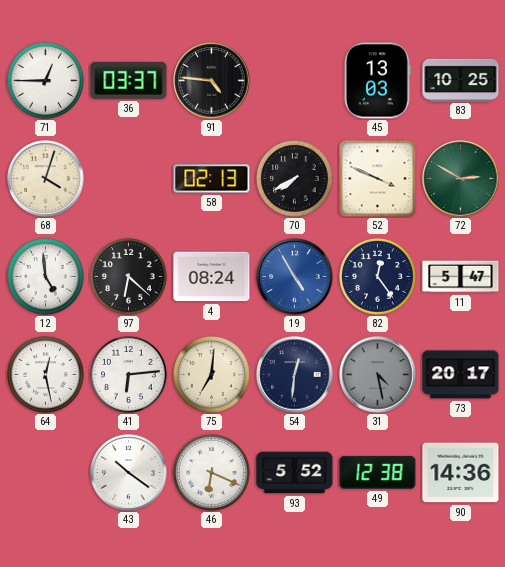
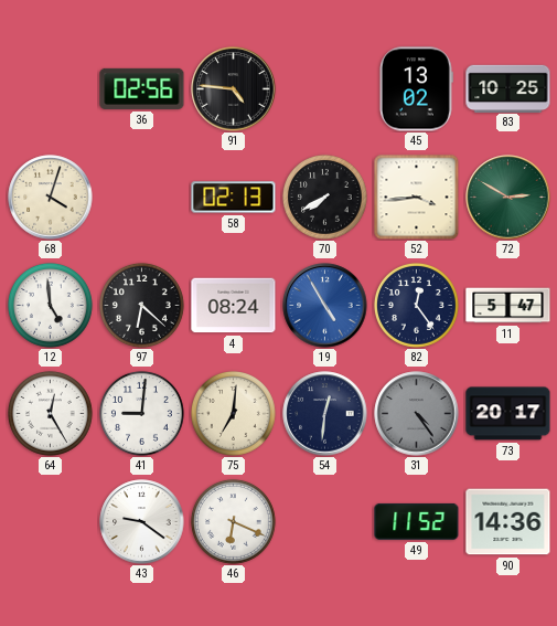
71: 12:45 -> none
36: 03:37 -> 02:56
45: 13:03 -> 13:02
52: 3:49 -> 3:44
64: 12:28 -> 12:25
41: 6:14 -> 9:01
31: 4:28 -> 4:24
43: 10:21 -> 9:21
93: 5:52 -> none
49: 12:38 -> 11:52
